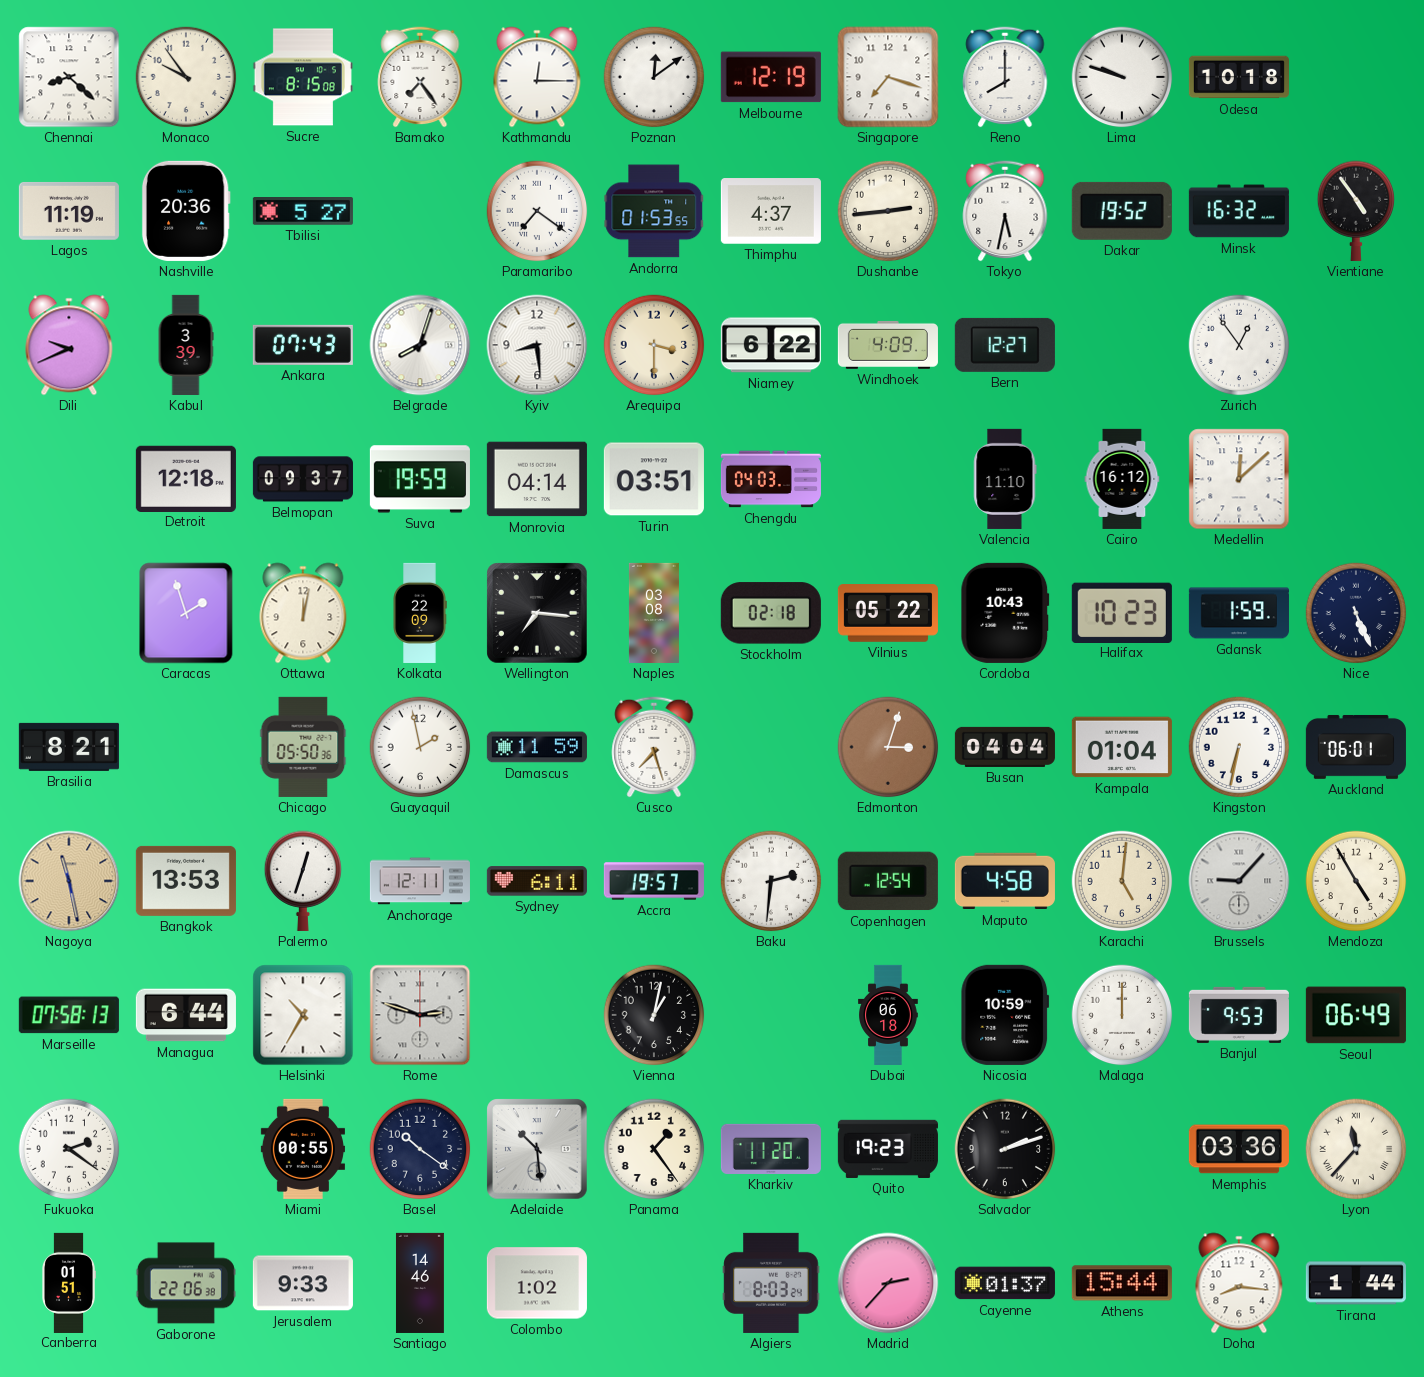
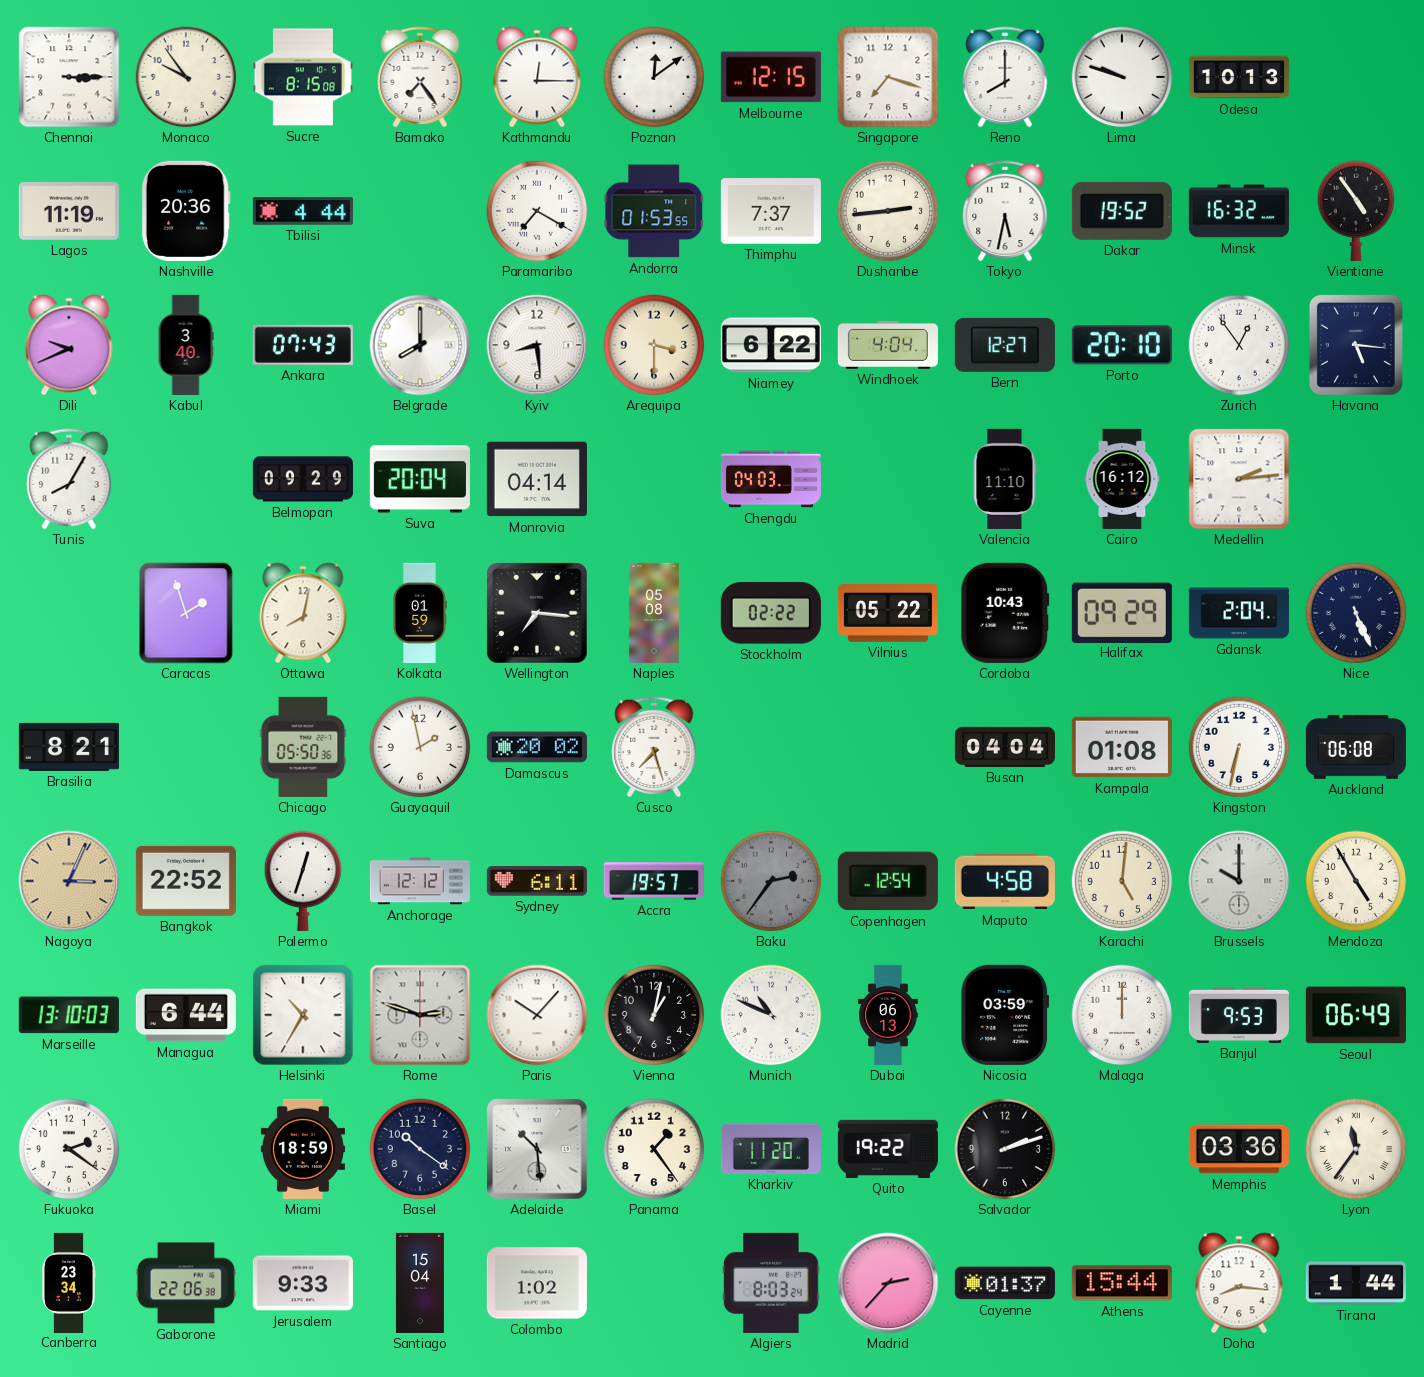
Chennai: 8:22 -> 3:15
Melbourne: 12:19 -> 12:15
Odesa: 10:18 -> 10:13
Tbilisi: 5:27 -> 4:44
Paramaribo: 7:21 -> 7:20
Thimphu: 4:37 -> 7:37
Kabul: 3:39 -> 3:40
Belgrade: 8:03 -> 8:00
Windhoek: 4:09 -> 4:04
Porto: none -> 20:10
Havana: none -> 5:16
Tunis: none -> 8:05
Detroit: 12:18 -> none
Belmopan: 09:37 -> 09:29
Suva: 19:59 -> 20:04
Turin: 03:51 -> none
Medellin: 12:08 -> 2:14
Ottawa: 12:02 -> 8:02
Kolkata: 22:09 -> 01:59
Naples: 03:08 -> 05:08
Stockholm: 02:18 -> 02:22
Halifax: 10:23 -> 09:29
Gdansk: 1:59 -> 2:04
Damascus: 11:59 -> 20:02
Edmonton: 3:03 -> none
Kampala: 01:04 -> 01:08
Auckland: 06:01 -> 06:08
Nagoya: 11:28 -> 3:04
Bangkok: 13:53 -> 22:52
Anchorage: 12:11 -> 12:12
Baku: 2:31 -> 2:36
Baku dial: white -> grey
Brussels: 9:07 -> 10:00
Marseille: 07:58 -> 13:10
Paris: none -> 10:07
Munich: none -> 10:49
Dubai: 06:18 -> 06:13
Nicosia: 10:59 -> 03:59
Miami: 00:55 -> 18:59
Quito: 19:23 -> 19:22
Lyon: 11:37 -> 11:36
Canberra: 01:51 -> 23:34
Santiago: 14:46 -> 15:04
